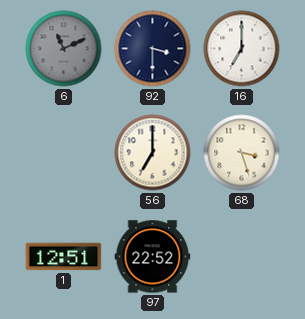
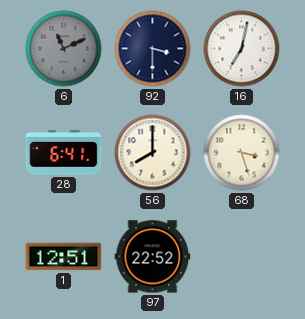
16: 7:00 -> 7:02
28: none -> 6:41
56: 7:00 -> 8:00
